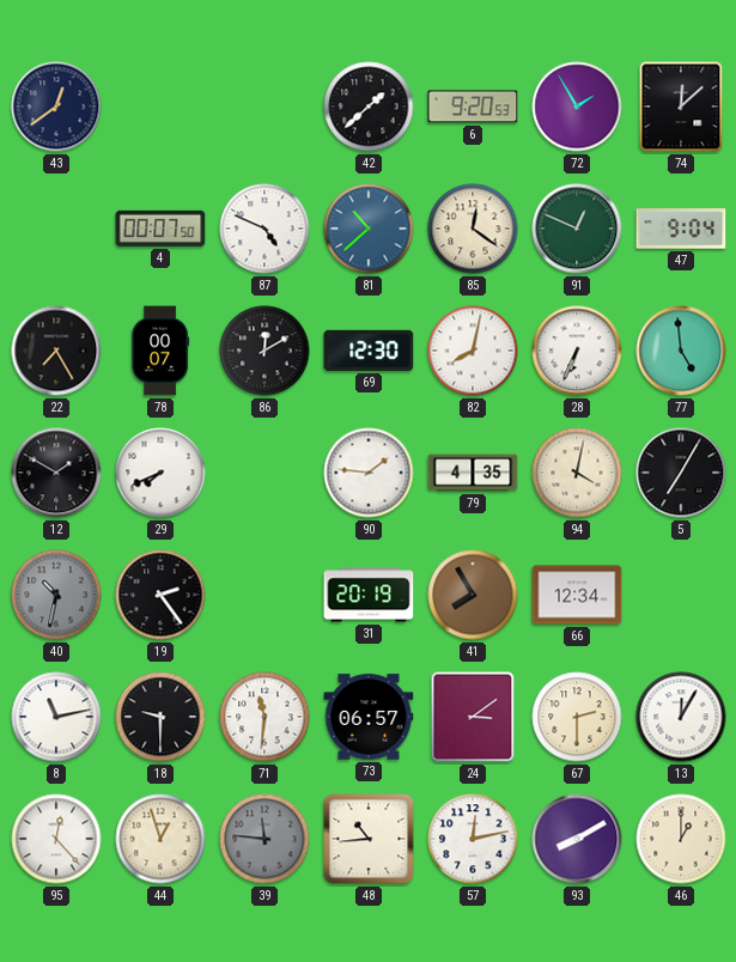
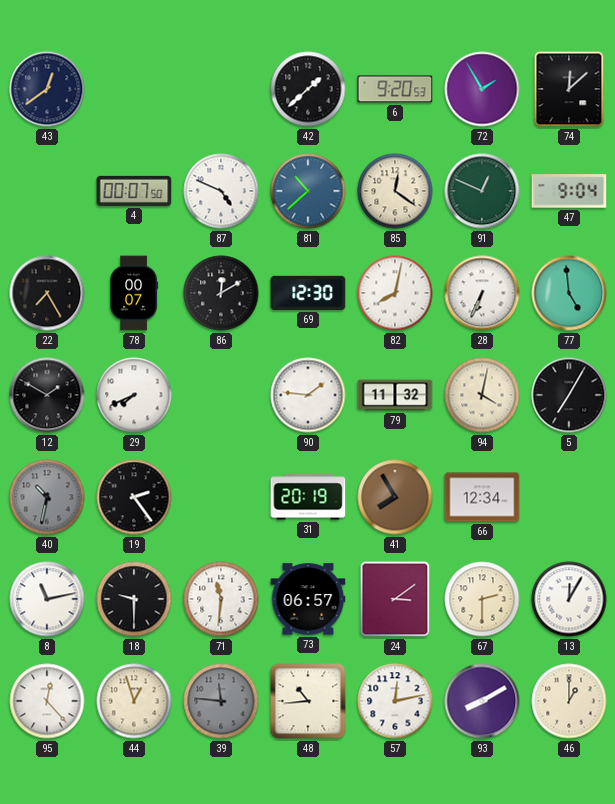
79: 4:35 -> 11:32
